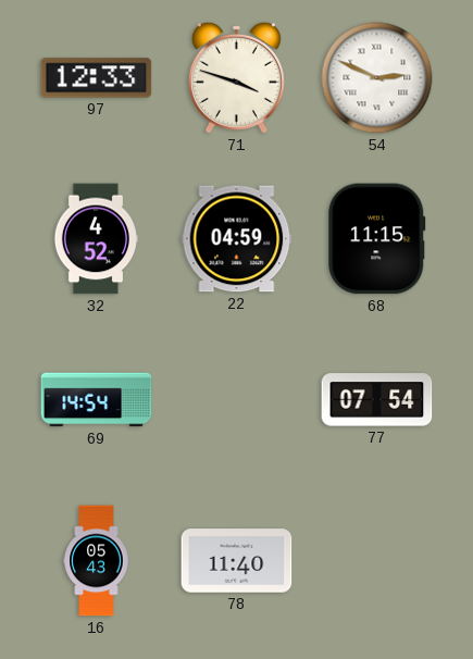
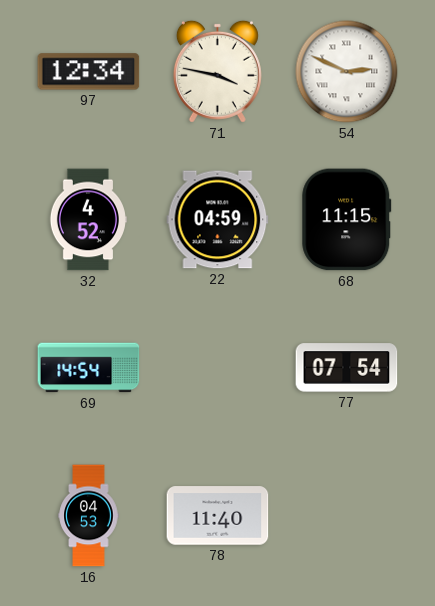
97: 12:33 -> 12:34
71: 3:48 -> 3:47
16: 05:43 -> 04:53
